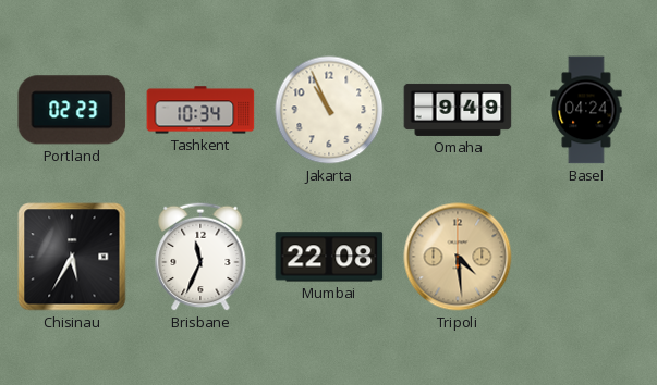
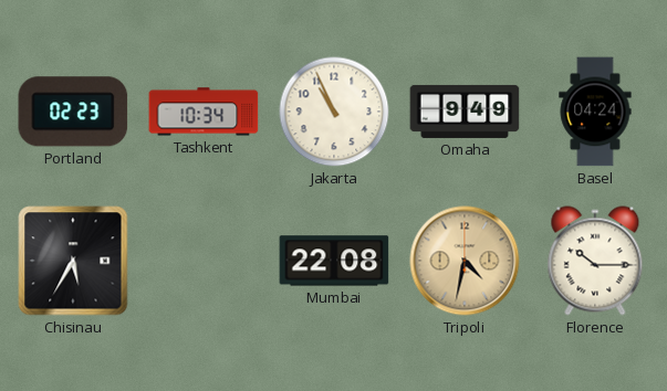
Brisbane: 11:34 -> none
Tripoli: 4:29 -> 4:32
Florence: none -> 10:15
